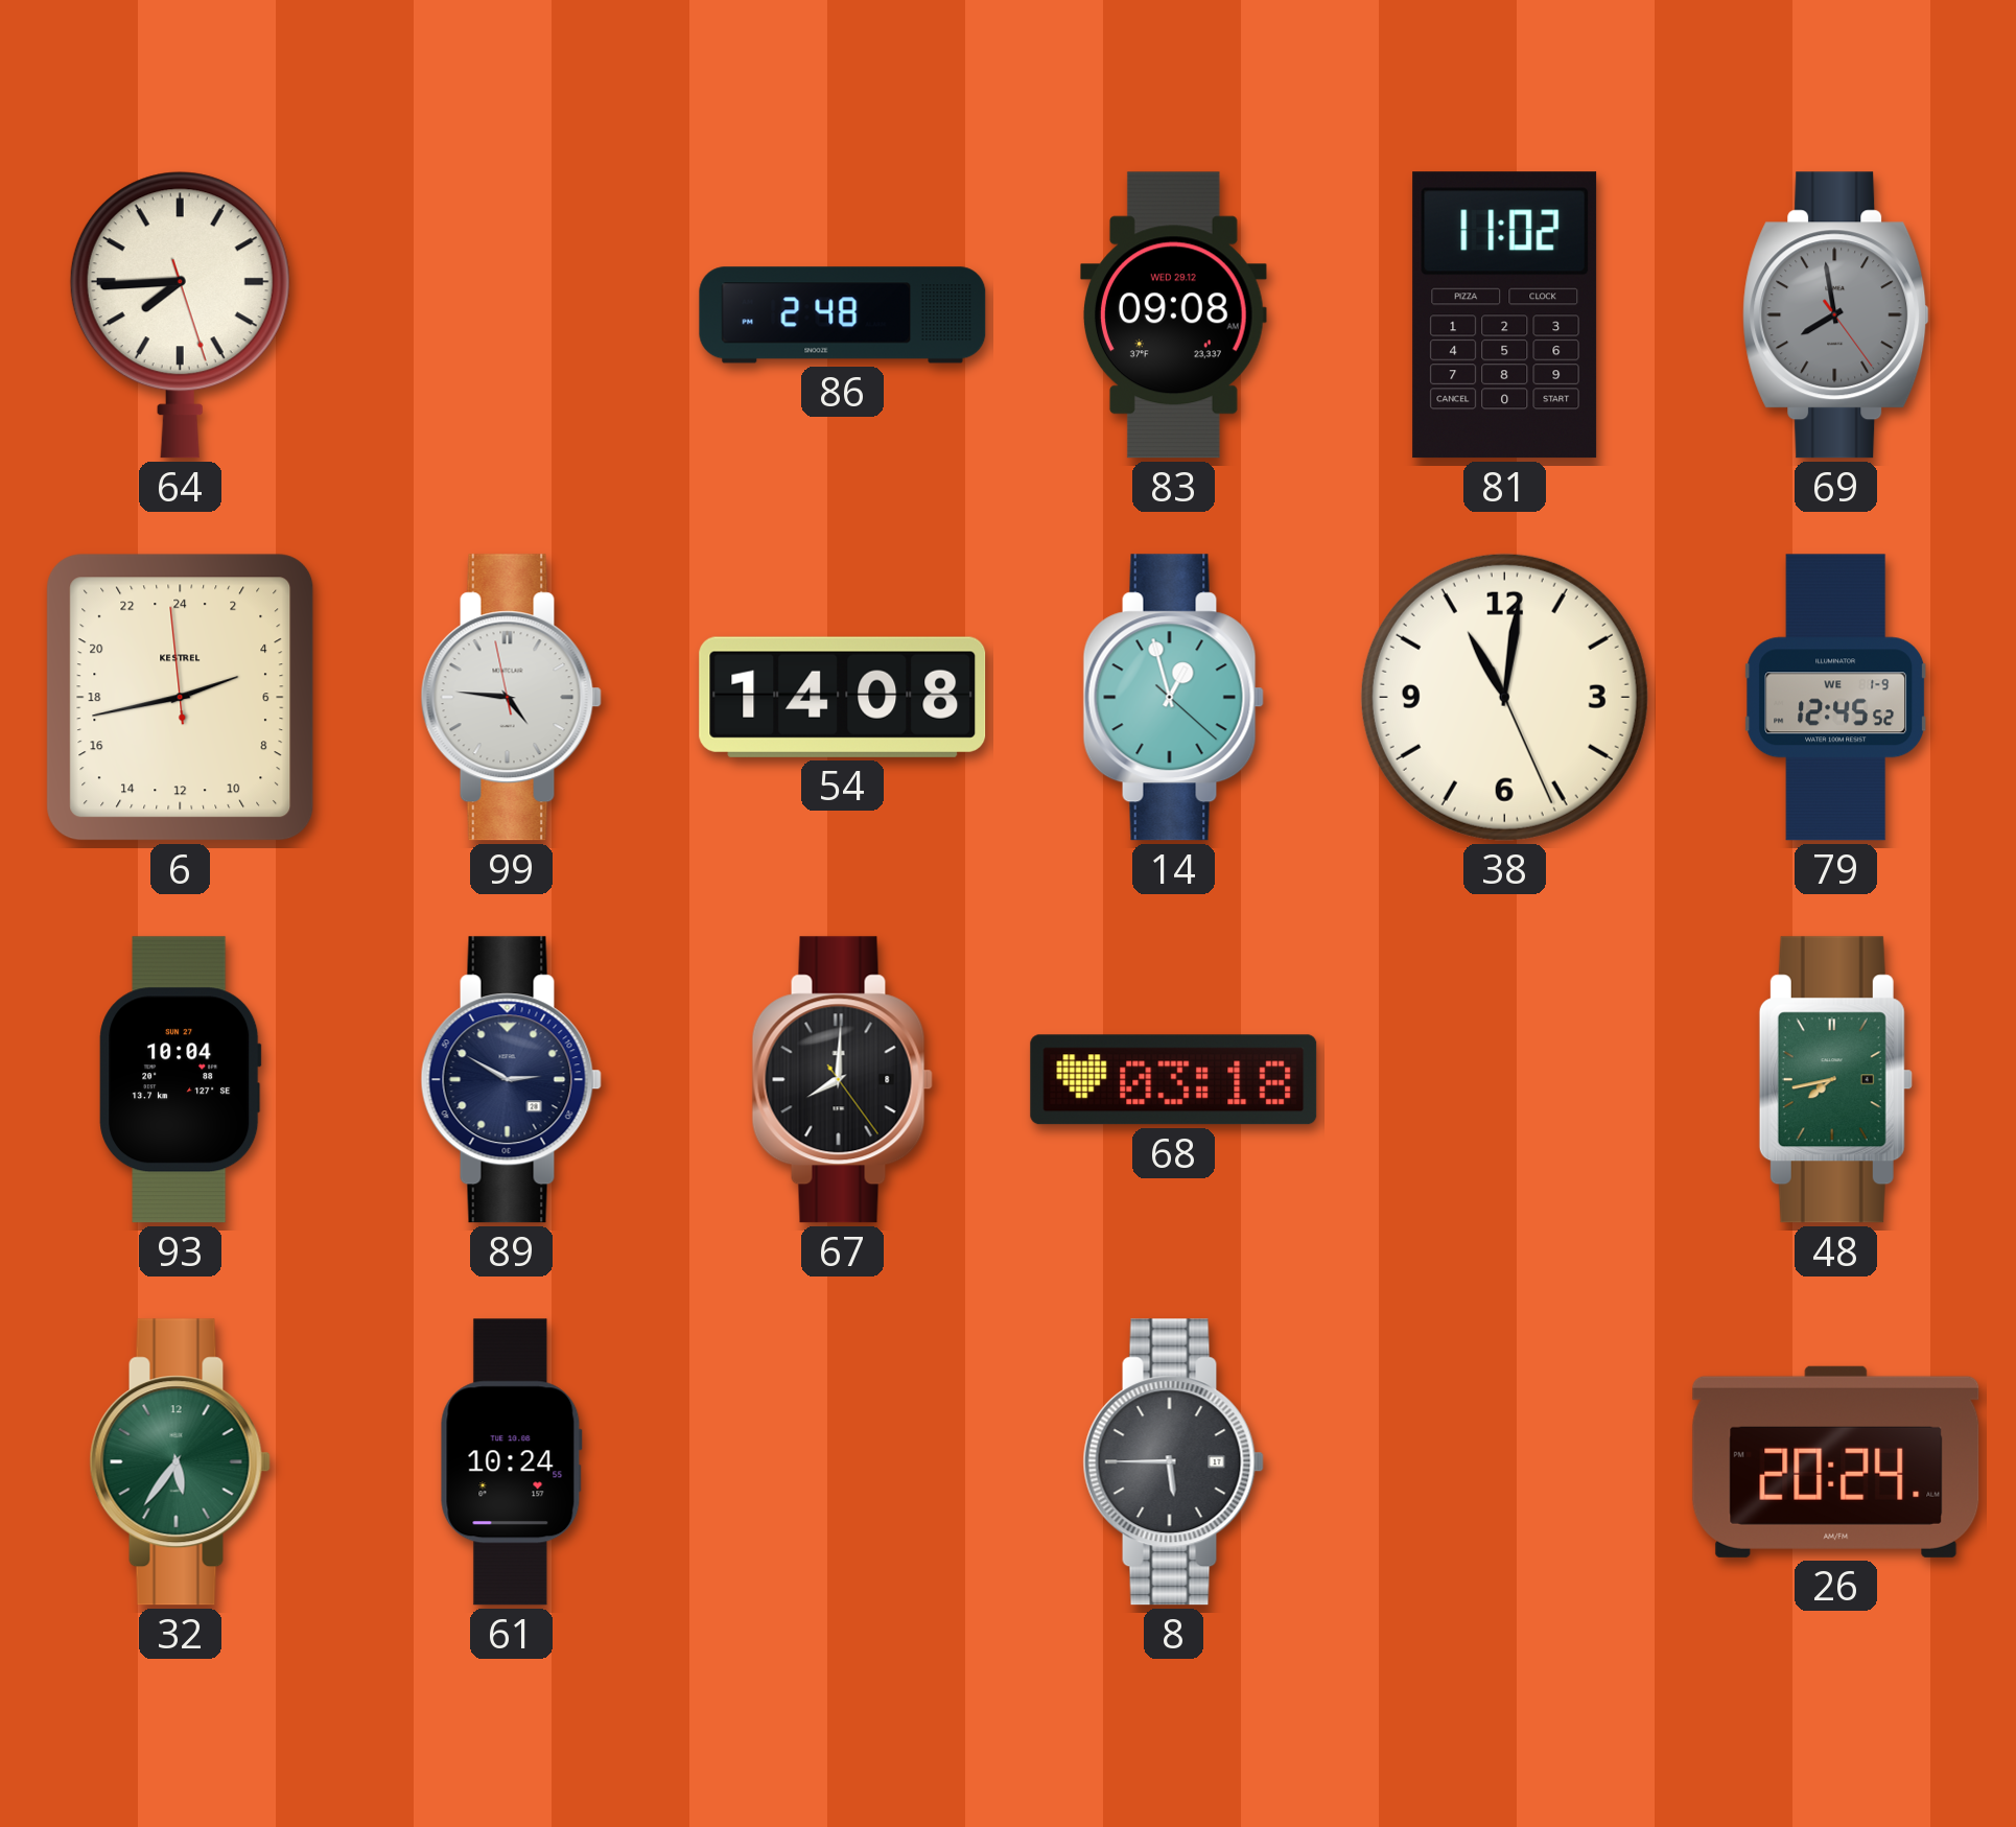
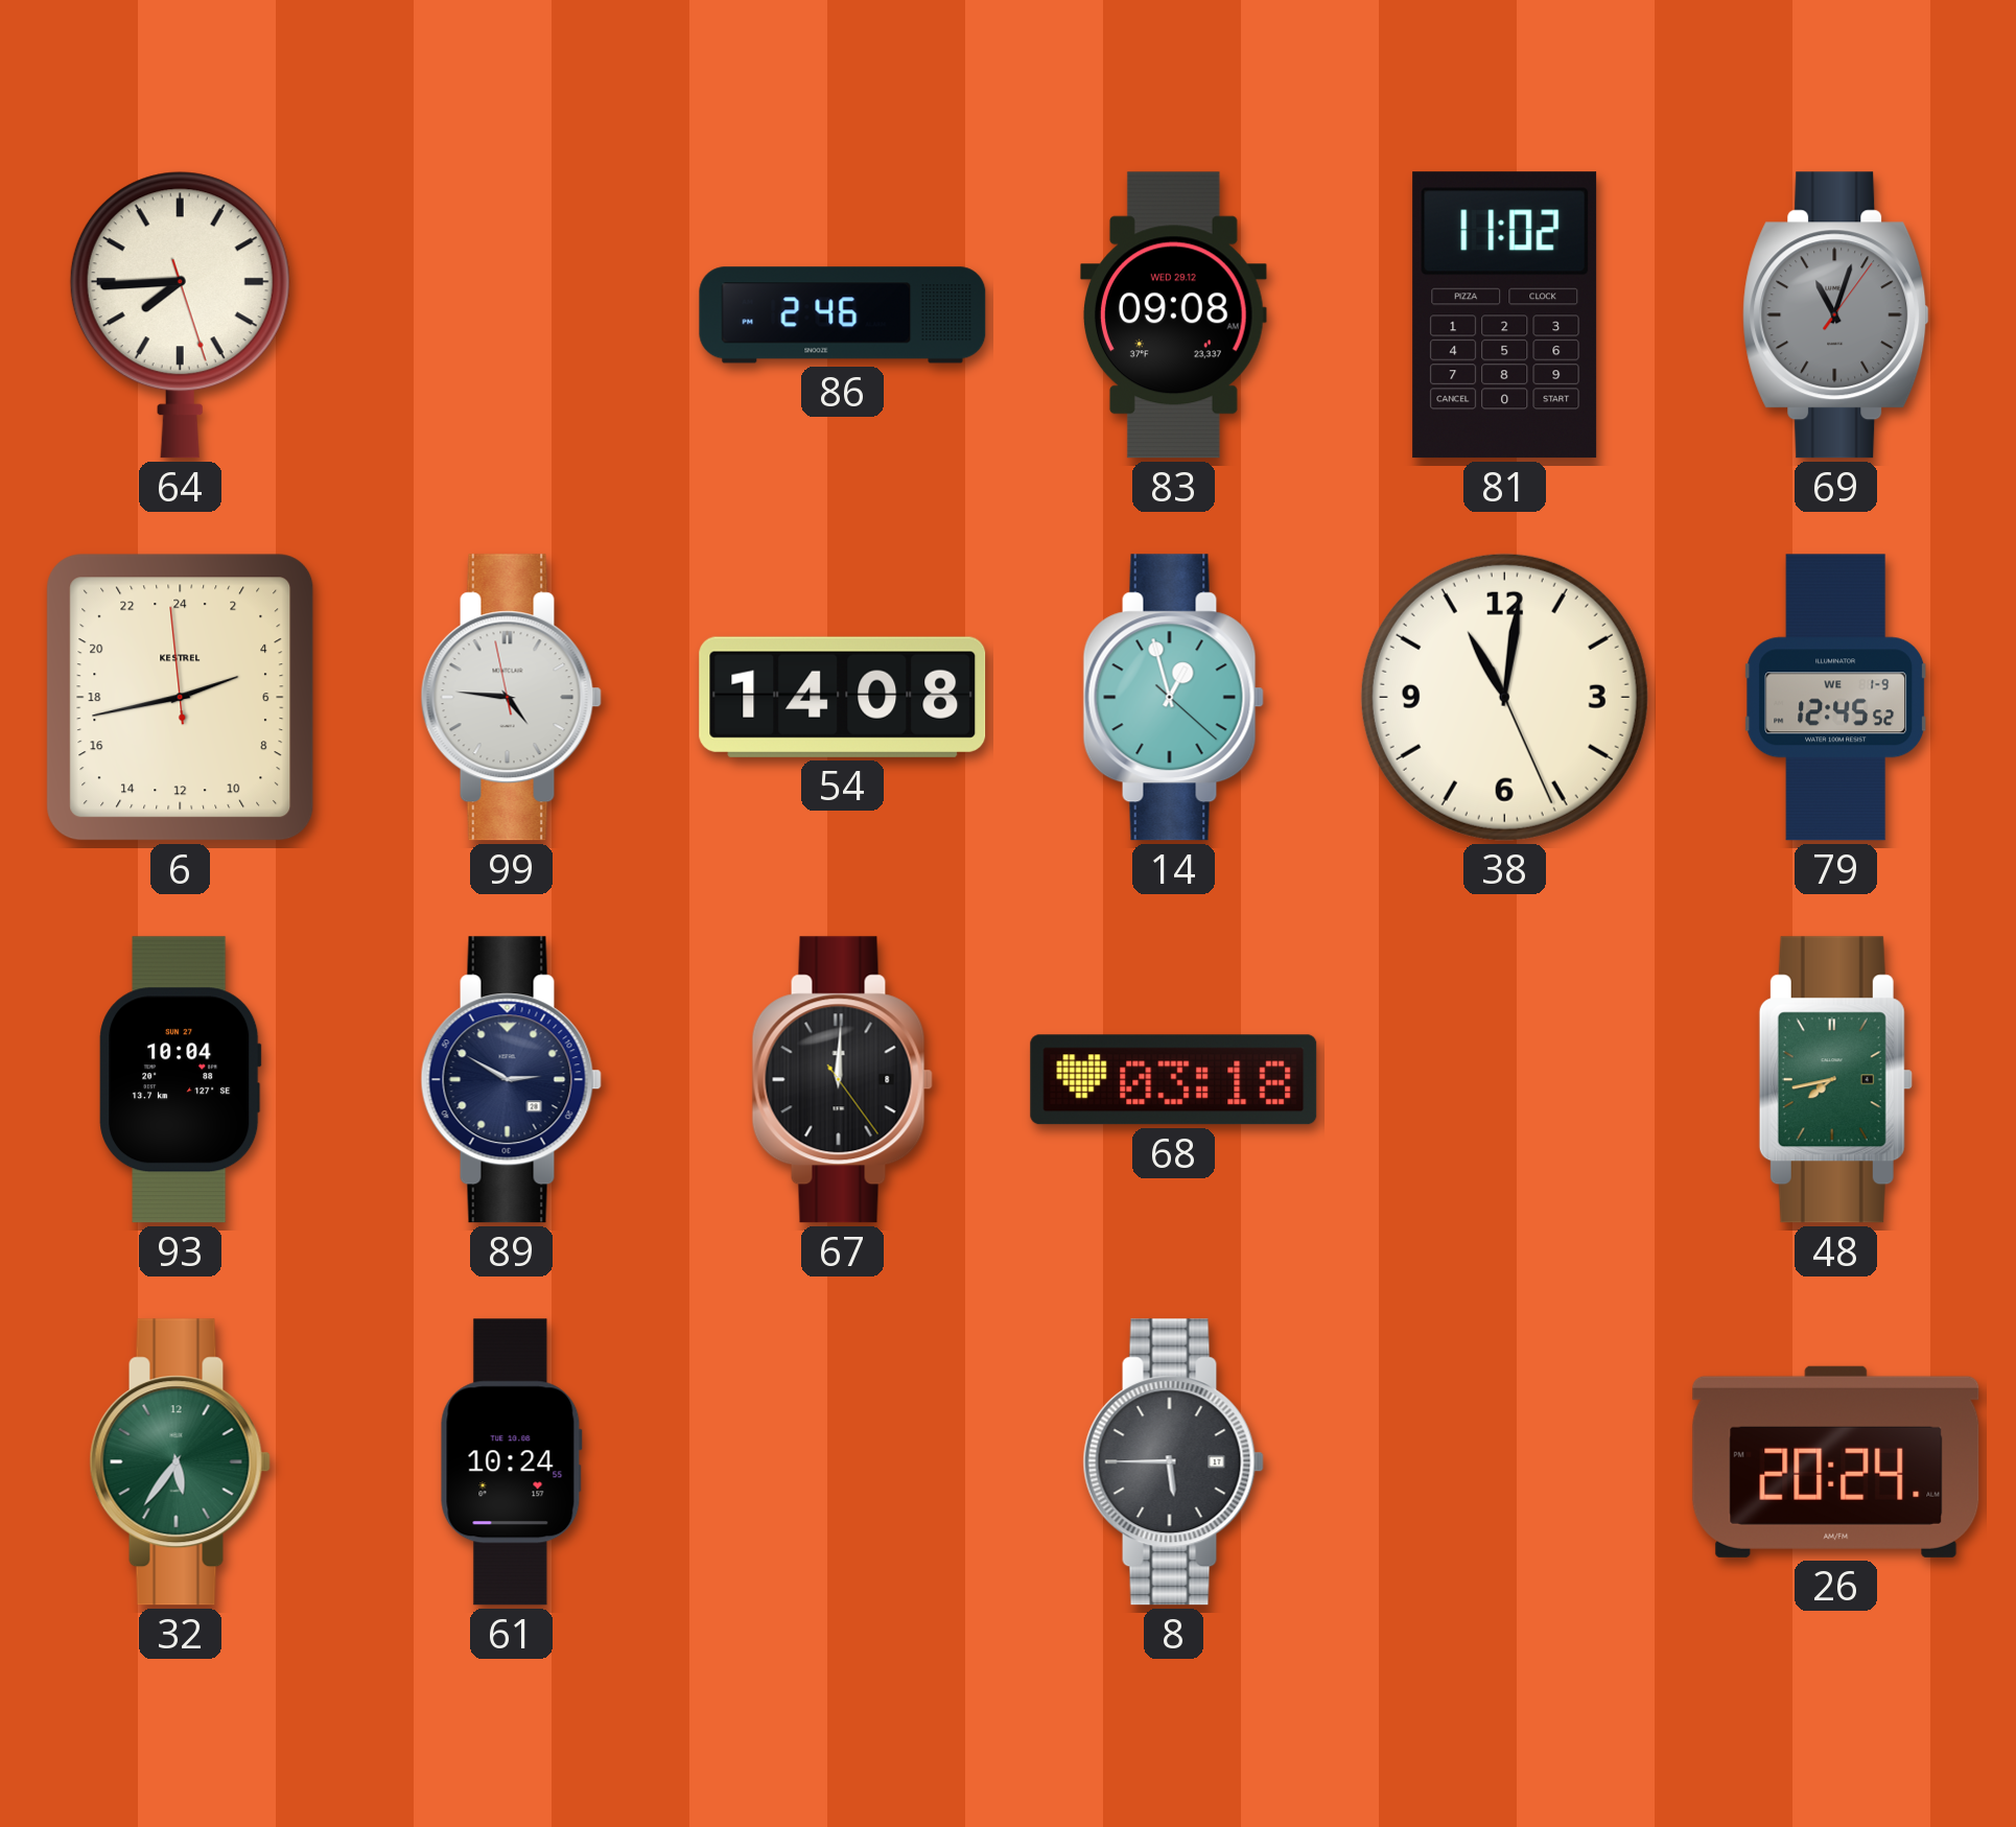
86: 2:48 -> 2:46
69: 7:58 -> 11:03
67: 8:00 -> 12:00
